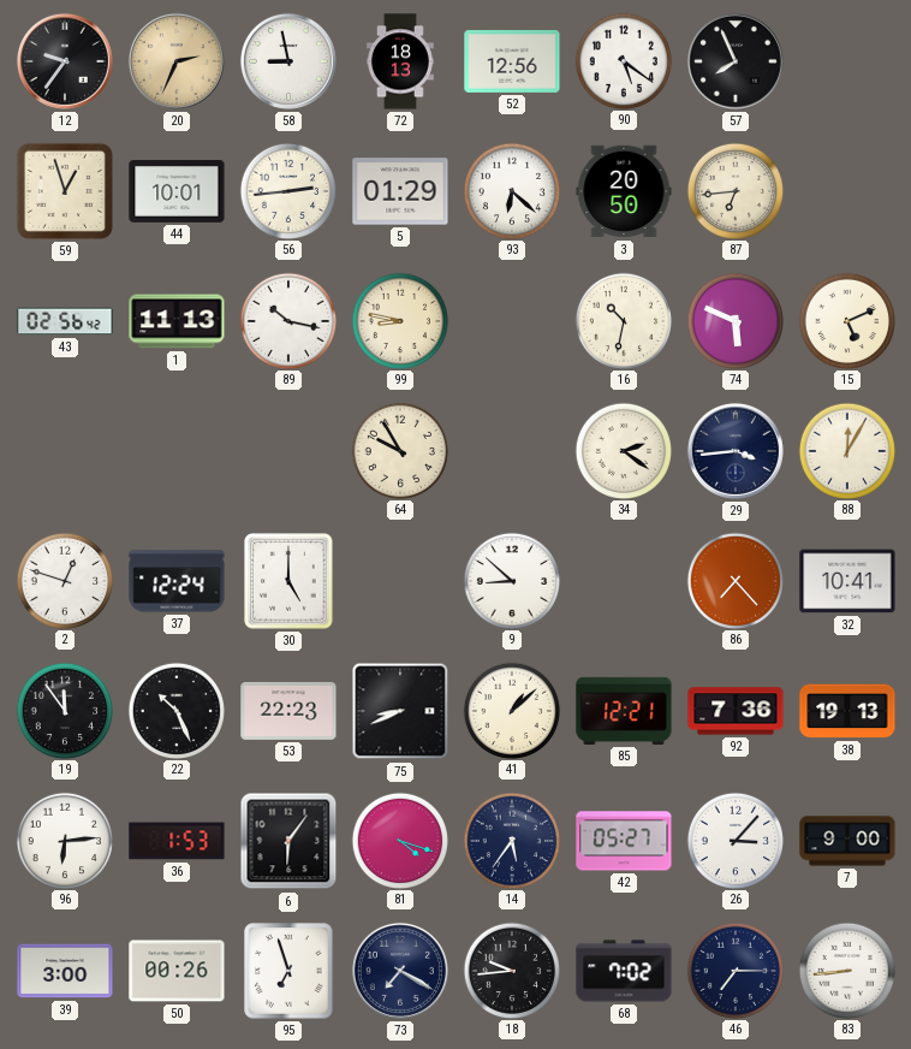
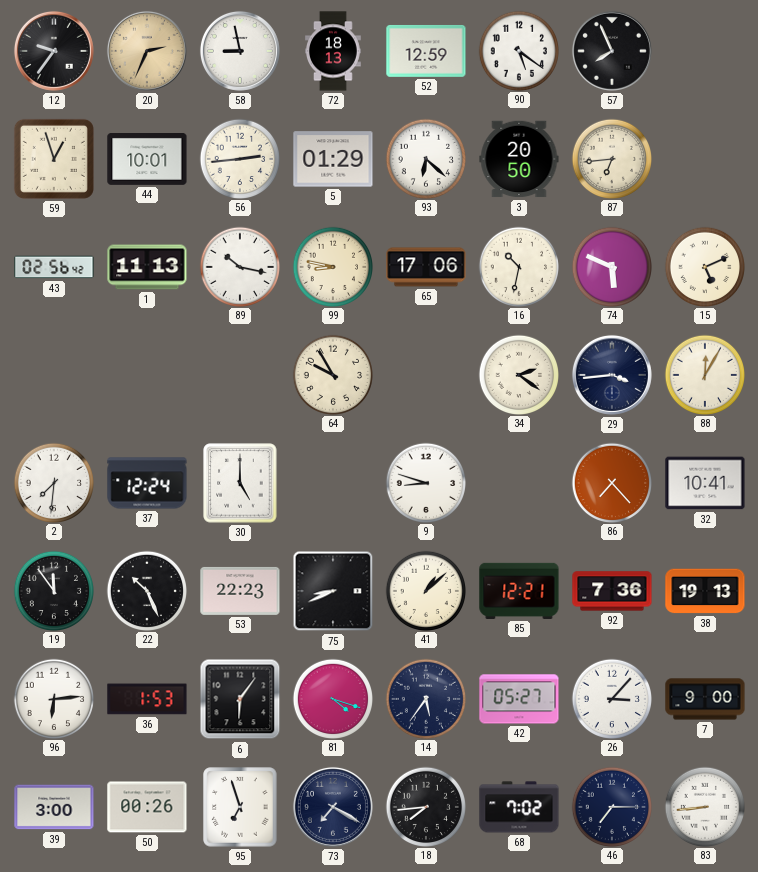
52: 12:56 -> 12:59
65: none -> 17:06
2: 12:48 -> 7:31
9: 8:52 -> 8:48
18: 9:44 -> 7:44
